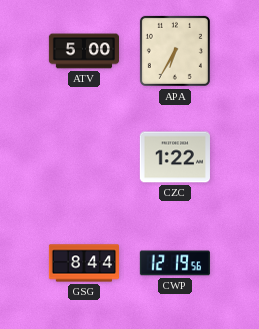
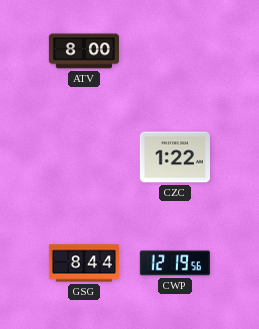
ATV: 5:00 -> 8:00
APA: 6:35 -> none
